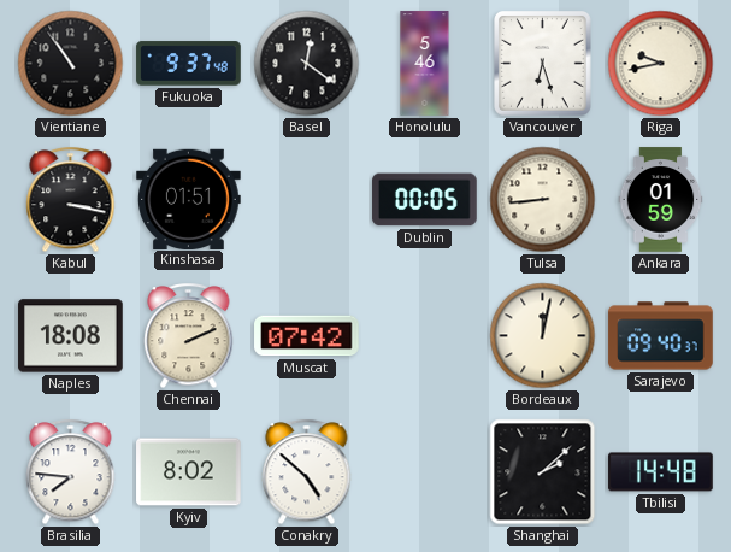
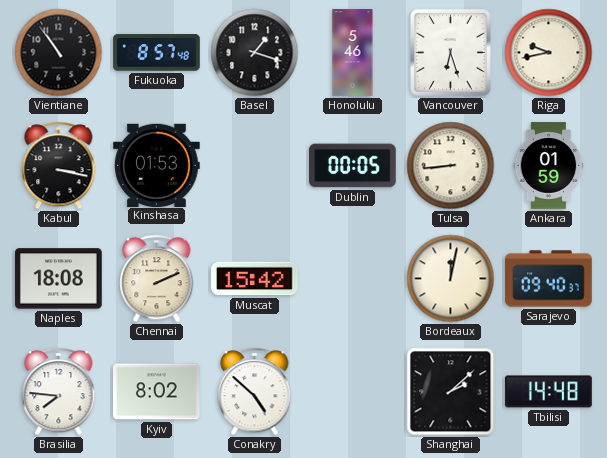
Fukuoka: 9:37 -> 8:57
Basel: 12:21 -> 1:18
Kinshasa: 01:51 -> 01:53
Muscat: 07:42 -> 15:42
